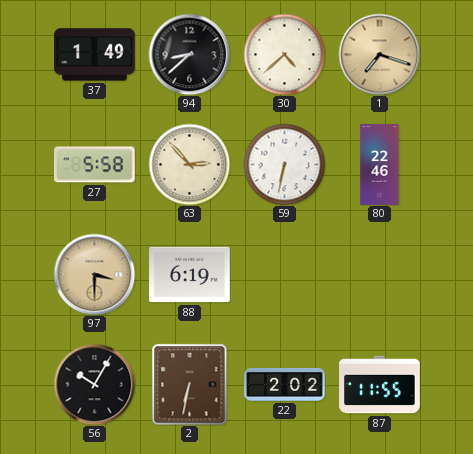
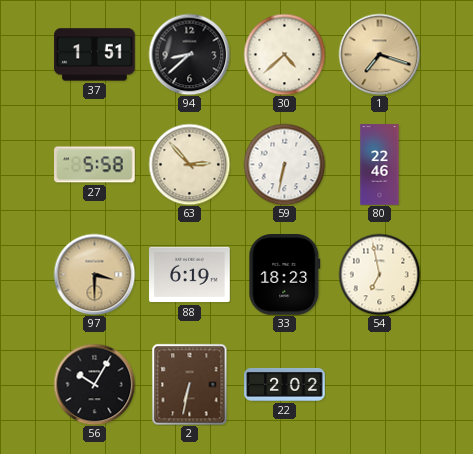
37: 1:49 -> 1:51
33: none -> 18:23
54: none -> 6:58
87: 11:55 -> none
